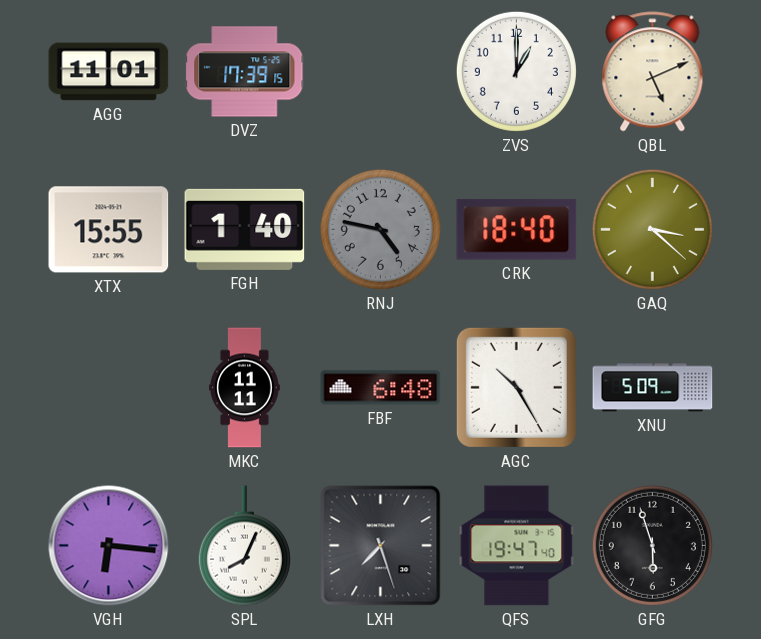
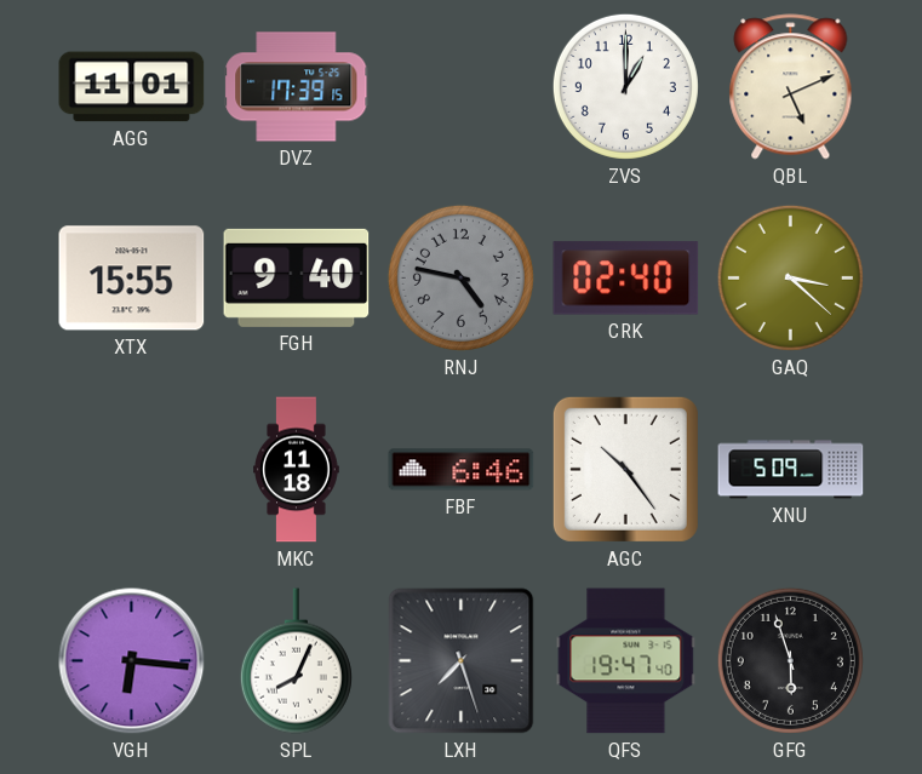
FGH: 1:40 -> 9:40
CRK: 18:40 -> 02:40
MKC: 11:11 -> 11:18
FBF: 6:48 -> 6:46
AGC: 10:25 -> 10:24
